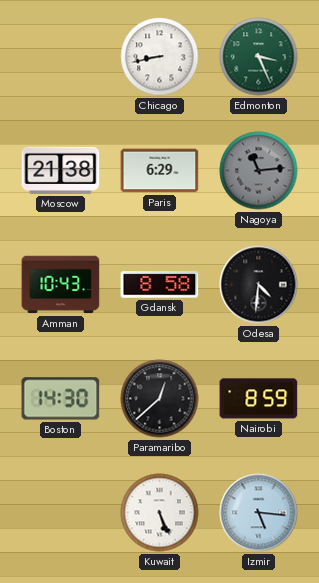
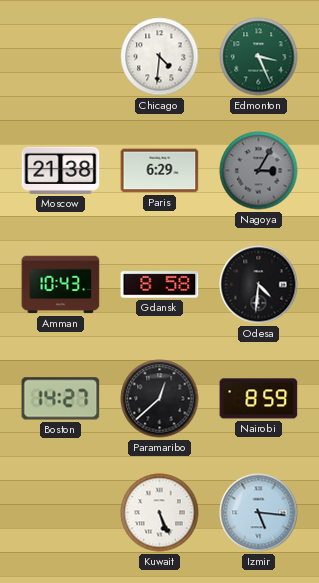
Chicago: 8:43 -> 4:31
Nagoya: 11:14 -> 3:05
Boston: 14:30 -> 14:27
